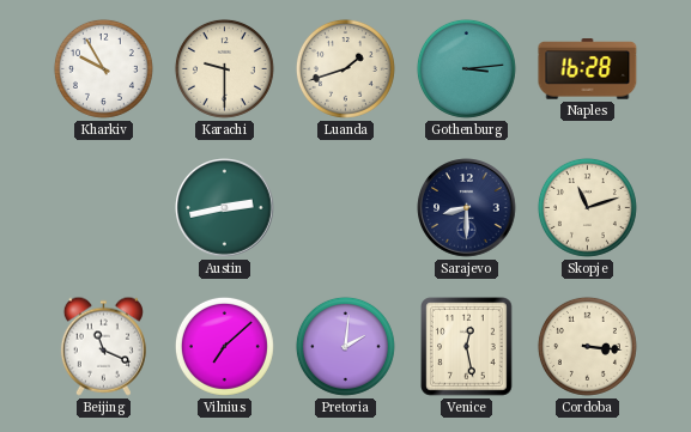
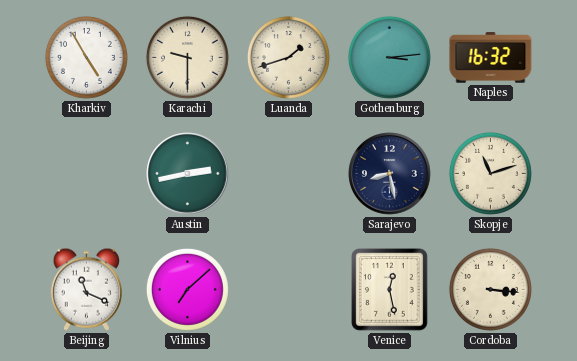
Kharkiv: 9:55 -> 4:55
Naples: 16:28 -> 16:32
Sarajevo: 8:30 -> 8:28
Pretoria: 2:01 -> none
